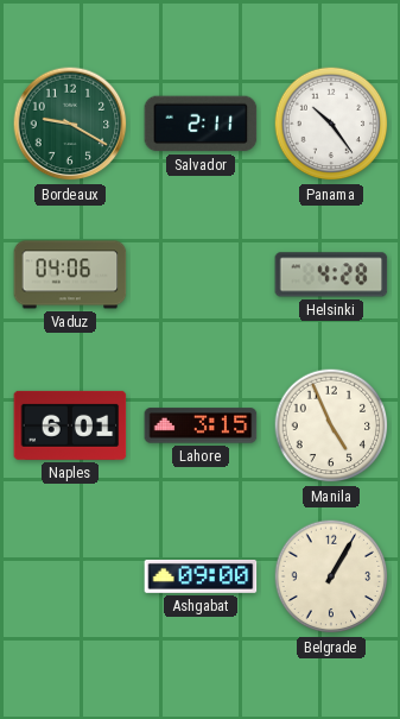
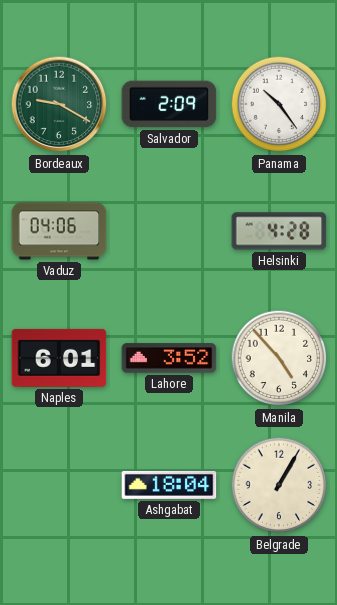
Salvador: 2:11 -> 2:09
Lahore: 3:15 -> 3:52
Manila: 4:56 -> 4:53
Ashgabat: 09:00 -> 18:04
